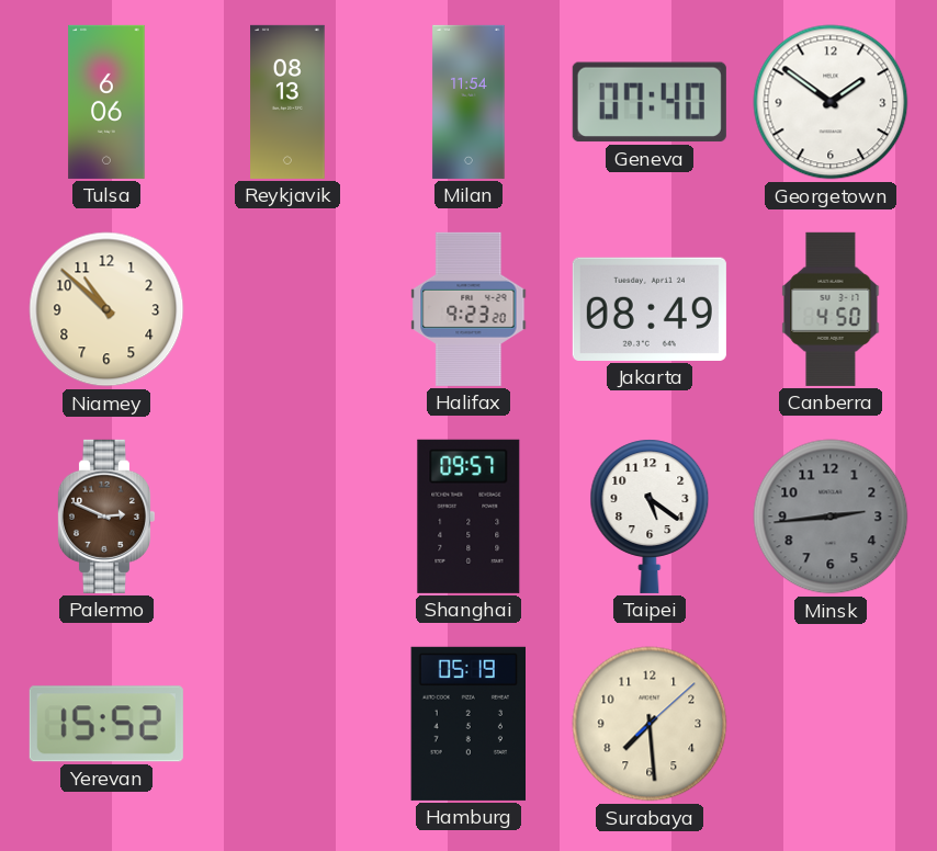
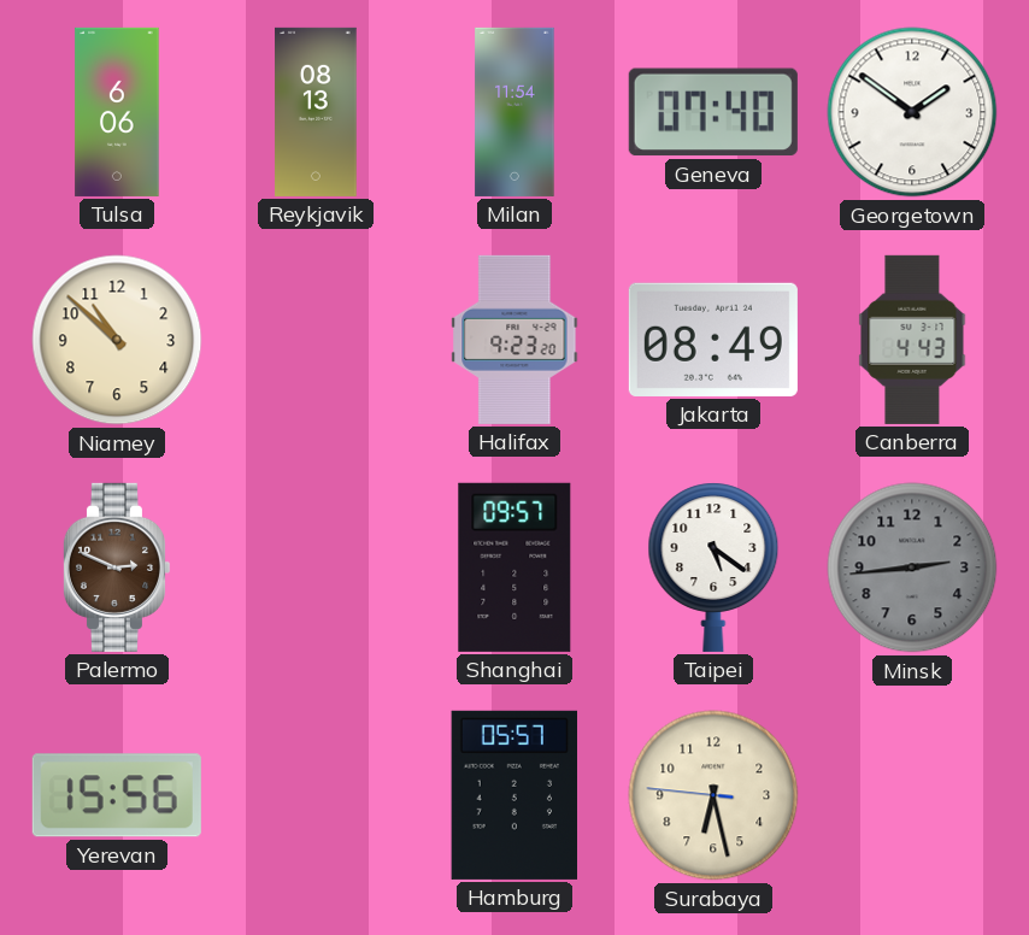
Canberra: 4:50 -> 4:43
Yerevan: 15:52 -> 15:56
Hamburg: 05:19 -> 05:57
Surabaya: 7:29 -> 6:27
